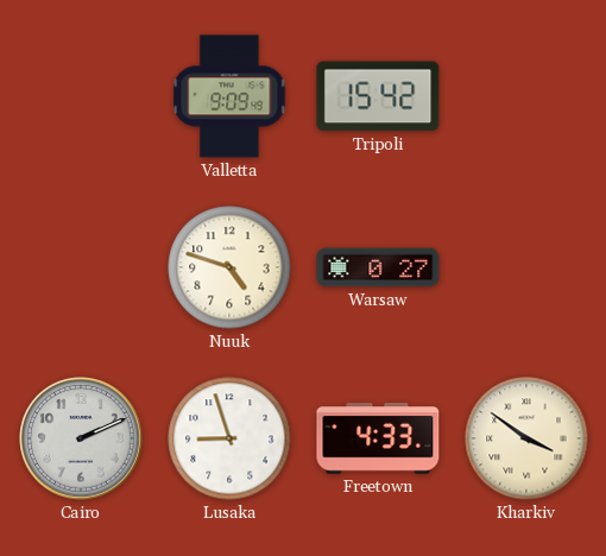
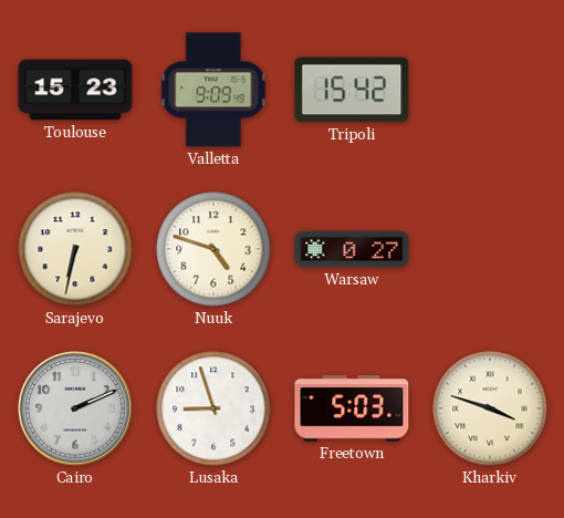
Toulouse: none -> 15:23
Sarajevo: none -> 6:32
Freetown: 4:33 -> 5:03
Kharkiv: 3:51 -> 3:48
